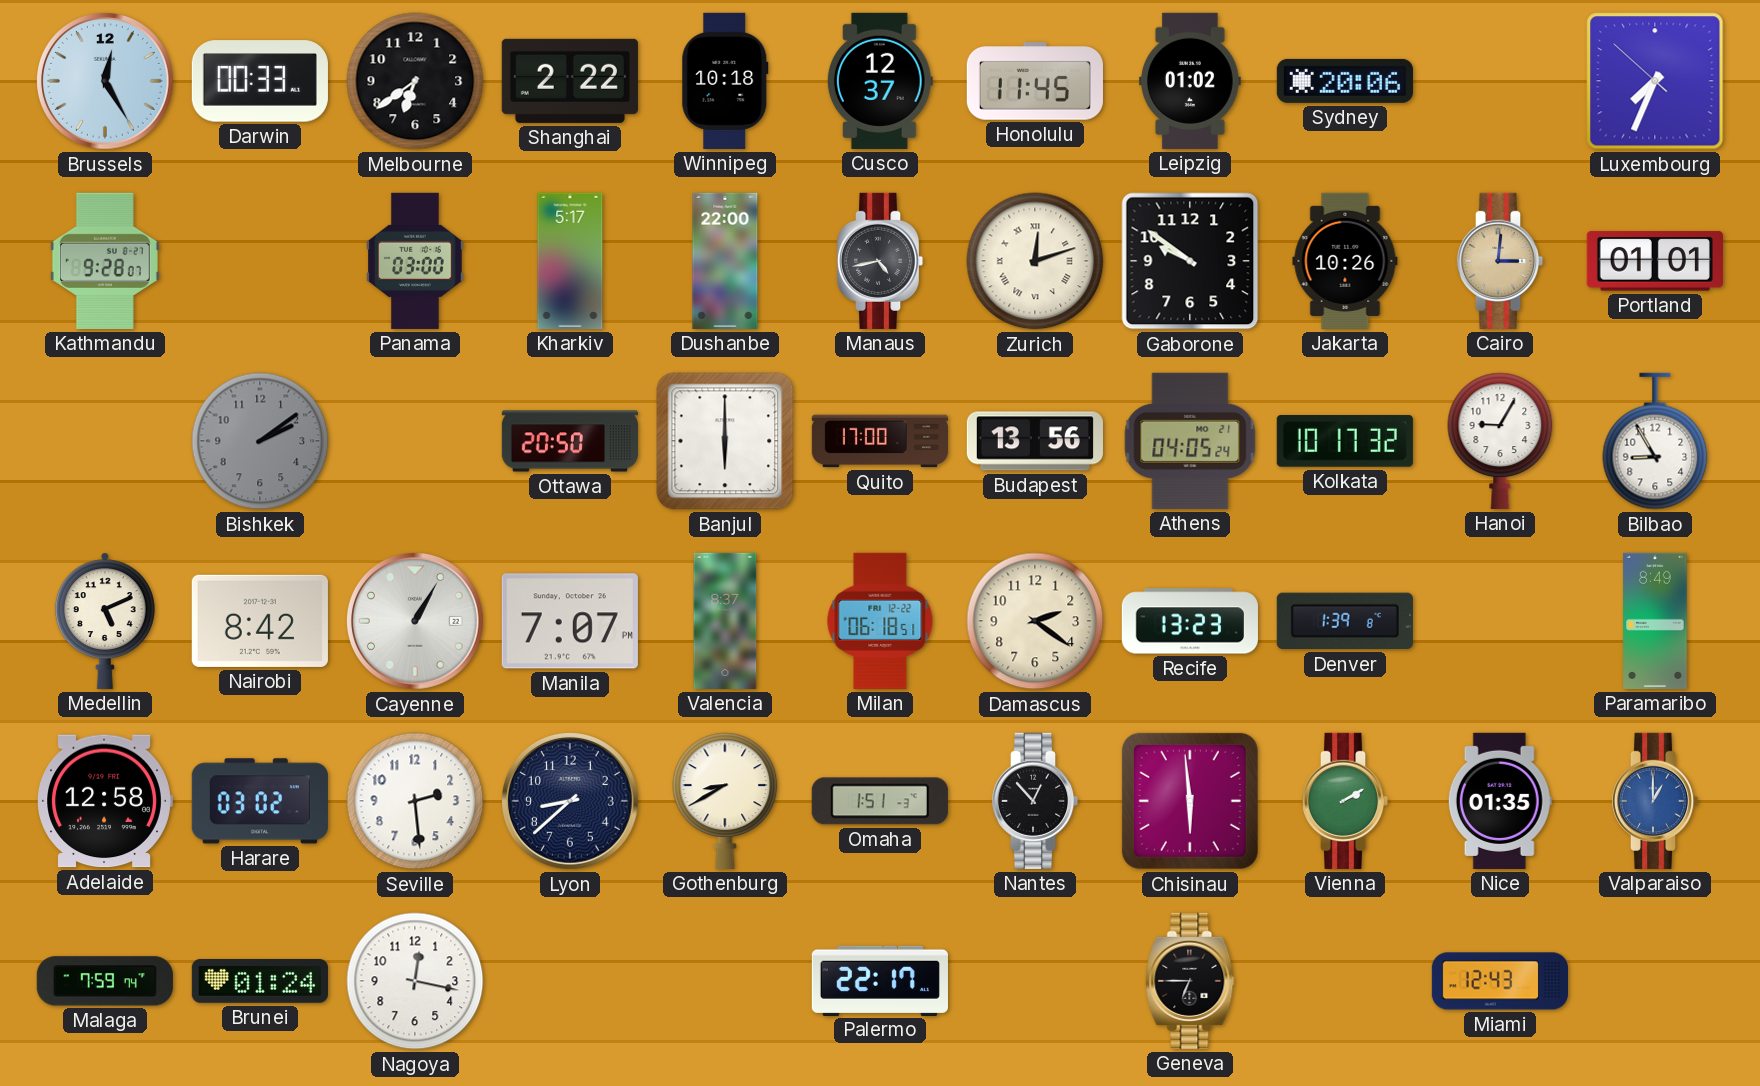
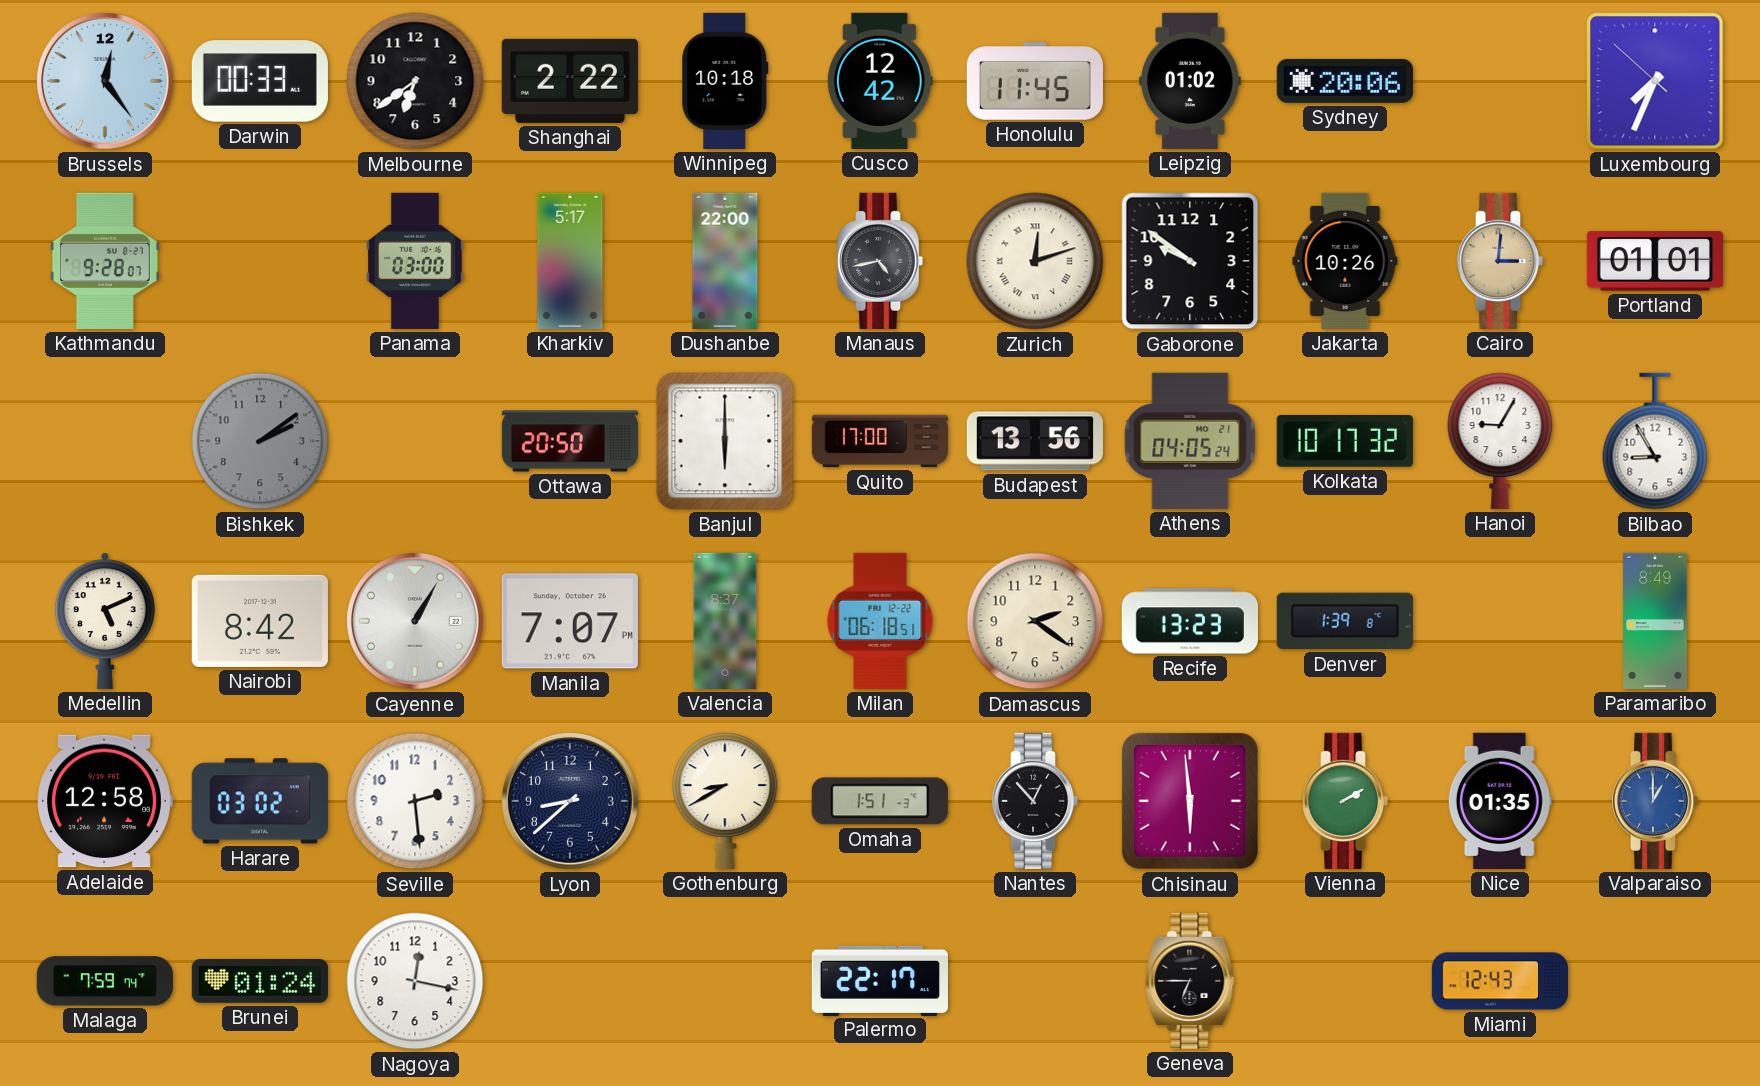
Brussels: 12:25 -> 12:24
Cusco: 12:37 -> 12:42
